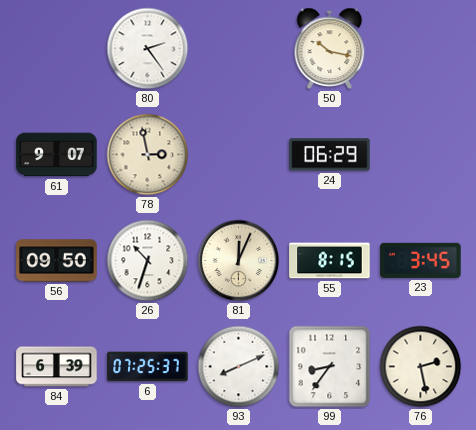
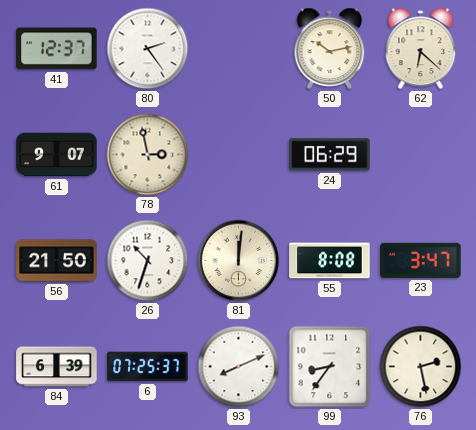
41: none -> 12:37
50: 10:17 -> 10:13
62: none -> 6:22
56: 09:50 -> 21:50
81: 12:04 -> 12:01
55: 8:15 -> 8:08
23: 3:45 -> 3:47
